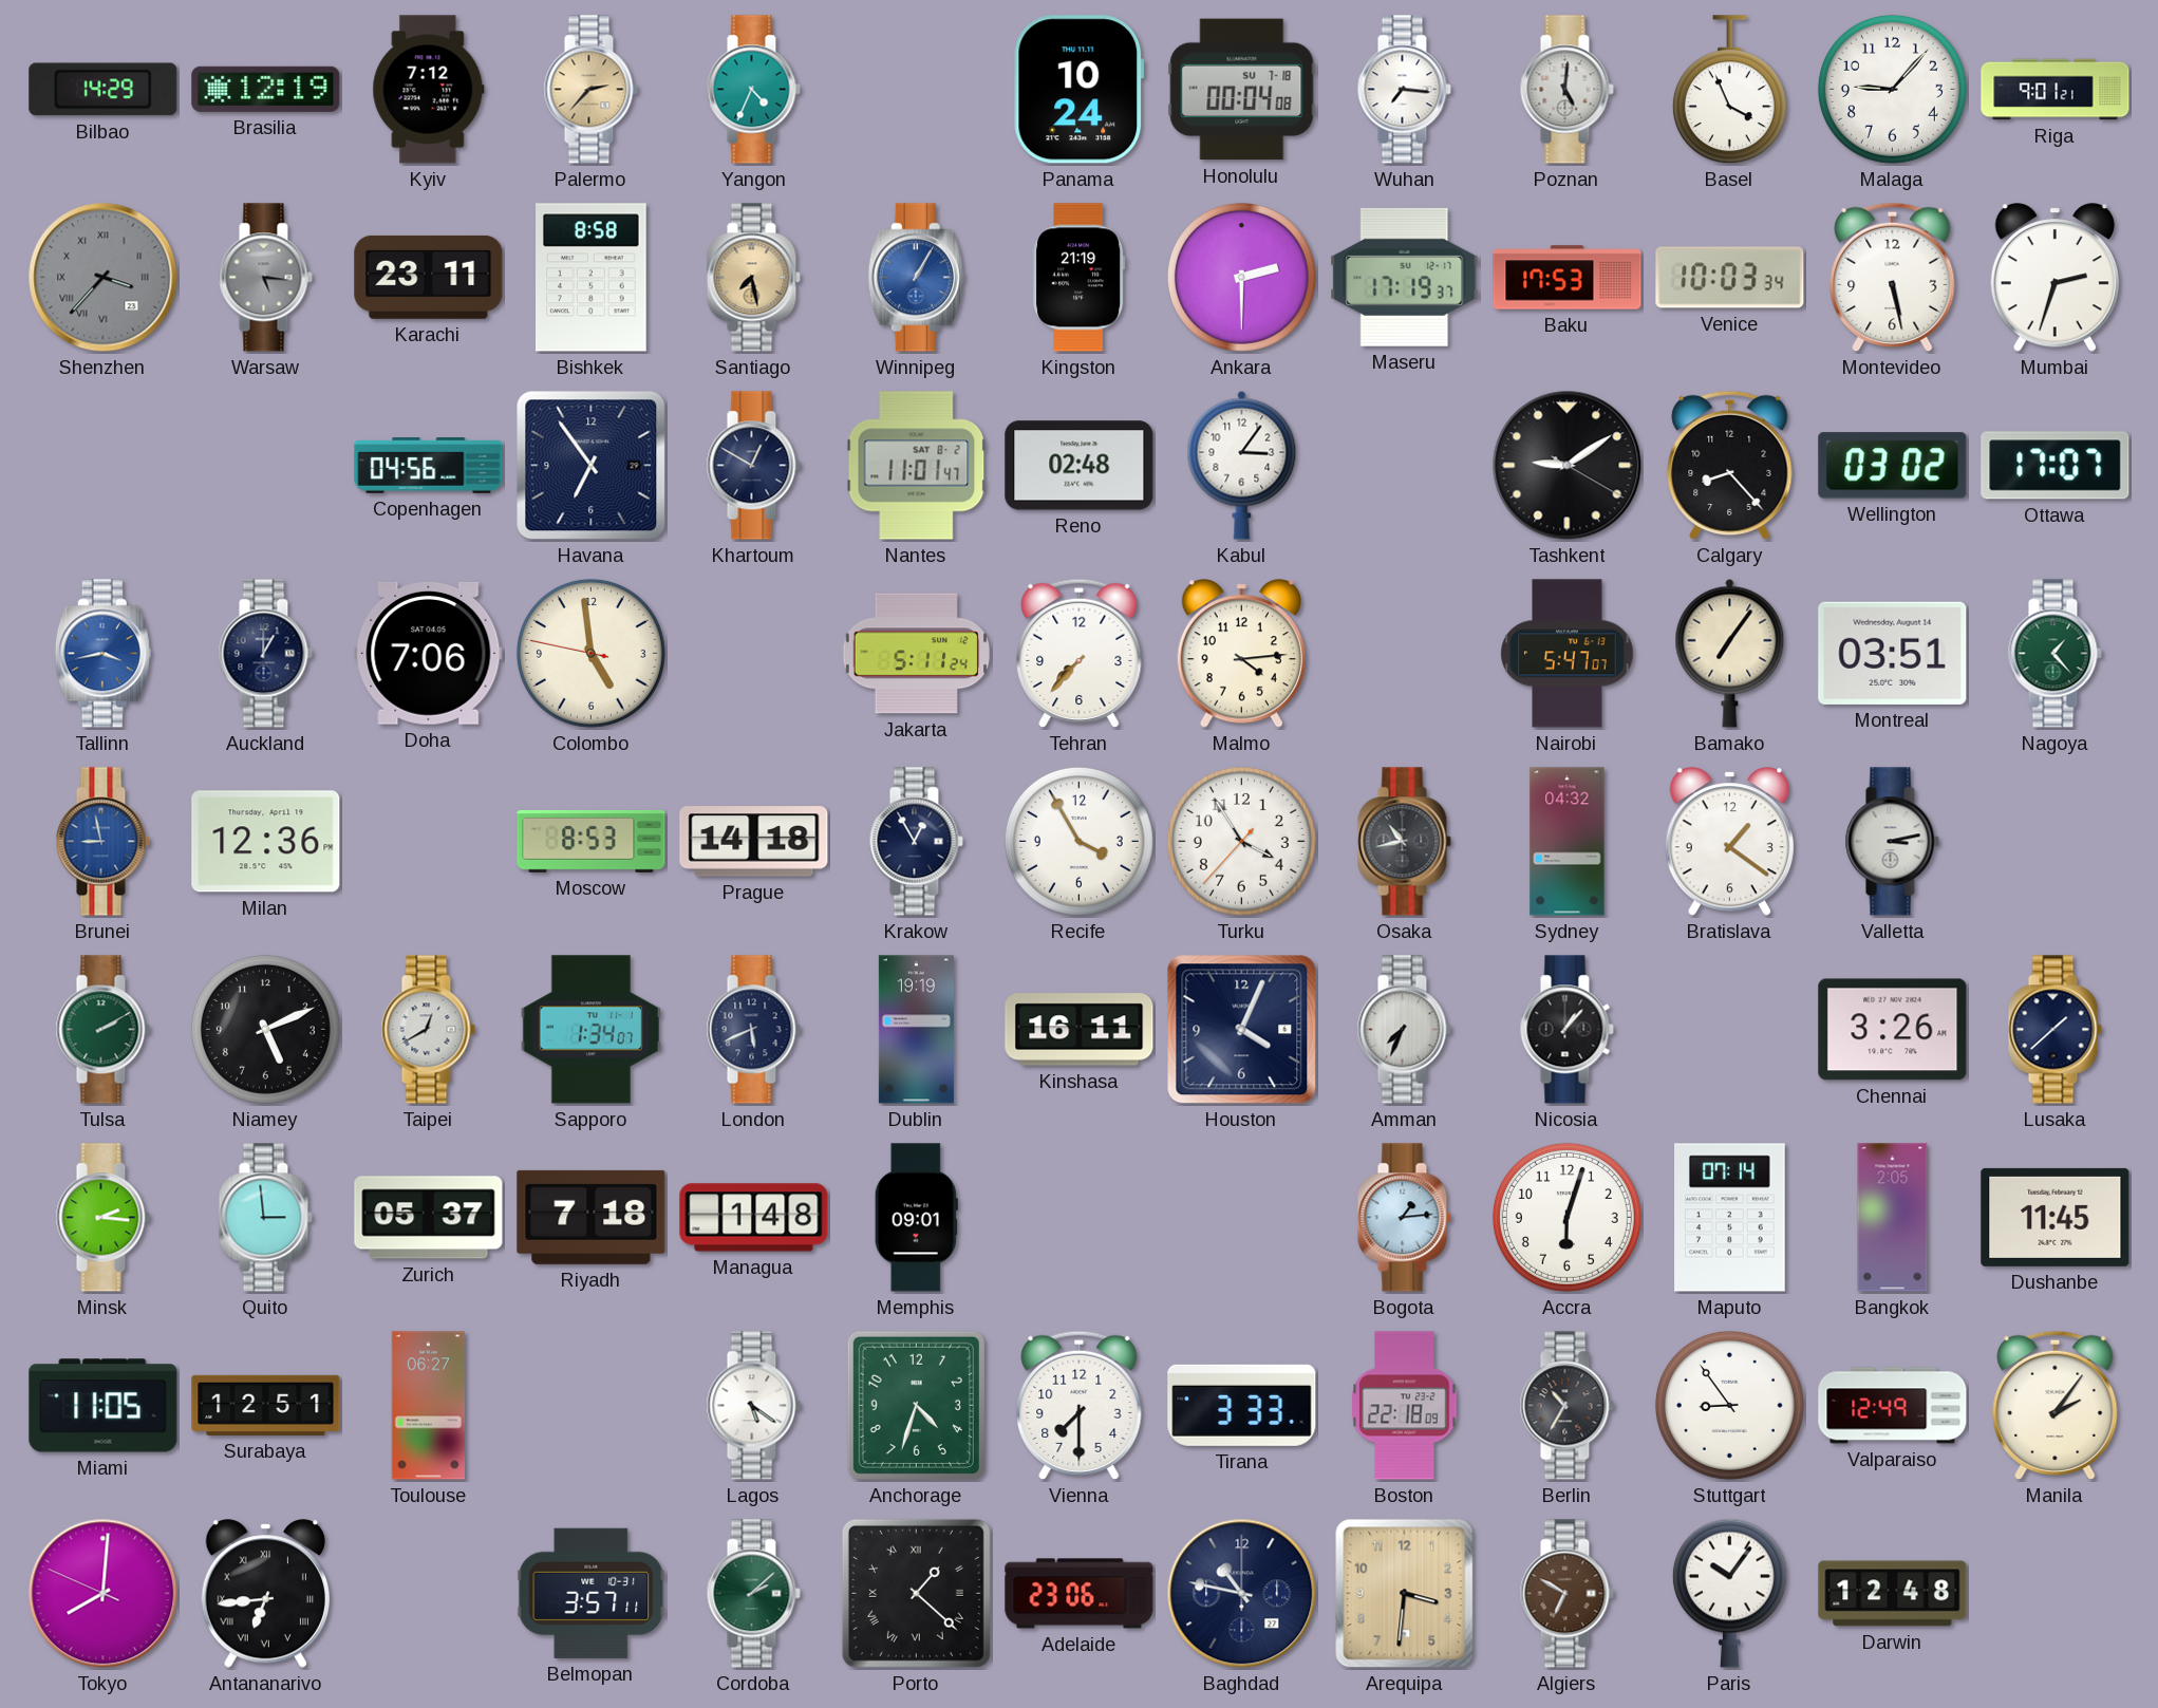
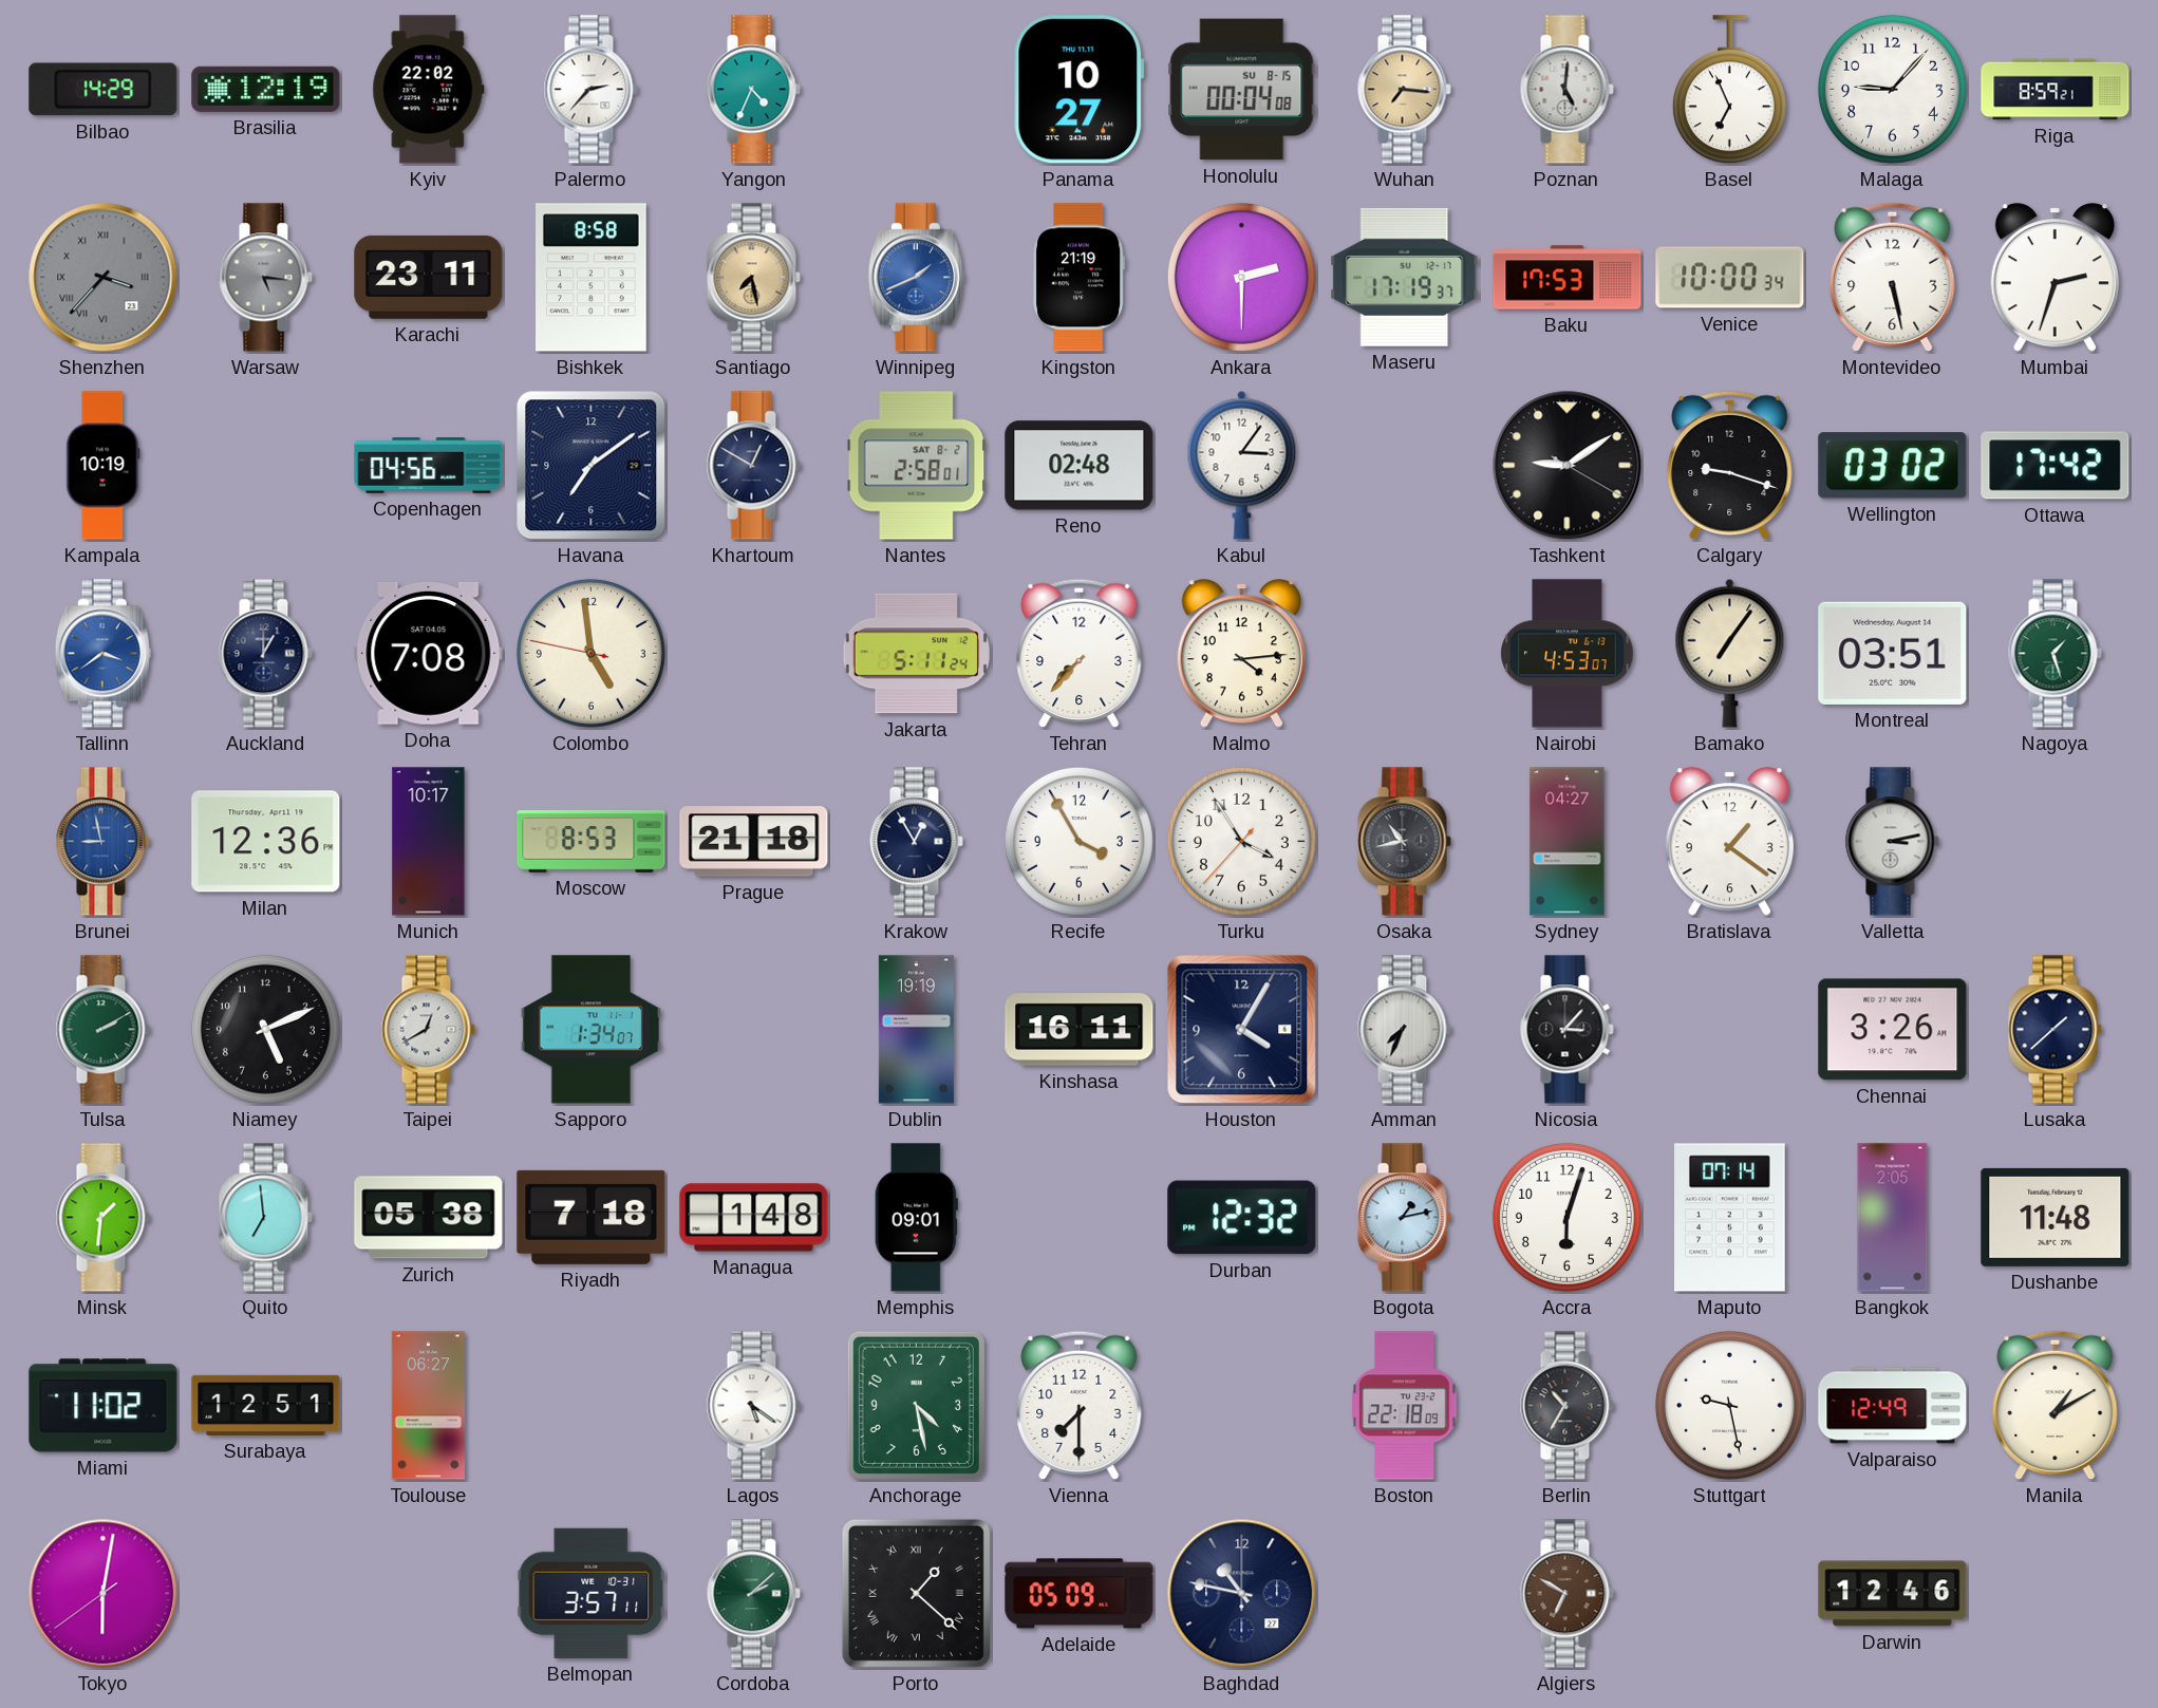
Kyiv: 7:12 -> 22:02
Palermo dial: champagne -> white
Panama: 10:24 -> 10:27
Honolulu date: SU 7-18 -> SU 8-15
Wuhan dial: white -> champagne
Basel: 3:56 -> 6:56
Riga: 9:01 -> 8:59
Winnipeg: 1:05 -> 1:41
Venice: 10:03 -> 10:00
Kampala: none -> 10:19
Havana: 6:54 -> 7:09
Nantes: 11:01 -> 2:58
Calgary: 8:23 -> 9:18
Ottawa: 17:07 -> 17:42
Tallinn: 3:43 -> 3:39
Doha: 7:06 -> 7:08
Nairobi: 5:47 -> 4:53
Nagoya: 1:23 -> 1:27
Munich: none -> 10:17
Prague: 14:18 -> 21:18
Sydney: 04:32 -> 04:27
London: 5:41 -> none
Houston: 4:04 -> 4:05
Nicosia: 1:07 -> 3:07
Minsk: 2:16 -> 1:31
Quito: 2:59 -> 6:59
Zurich: 05:37 -> 05:38
Durban: none -> 12:32
Bogota: 1:14 -> 1:13
Dushanbe: 11:45 -> 11:48
Miami: 11:05 -> 11:02
Anchorage: 4:33 -> 4:28
Tirana: 3:33 -> none
Stuttgart: 8:54 -> 9:28
Manila: 2:06 -> 1:10
Tokyo: 8:00 -> 6:01
Antananarivo: 6:44 -> none
Adelaide: 23:06 -> 05:09
Arequipa: 3:31 -> none
Paris: 10:06 -> none
Darwin: 12:48 -> 12:46
